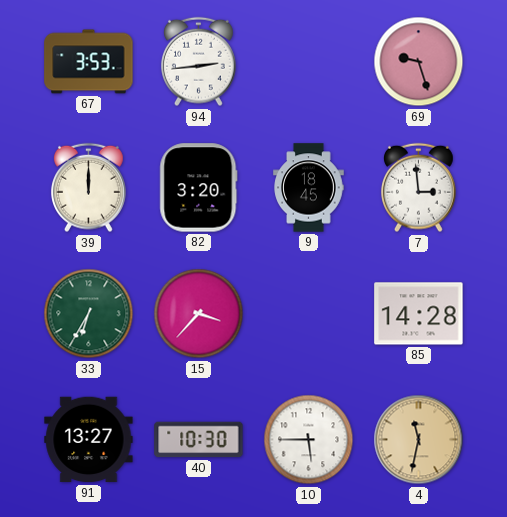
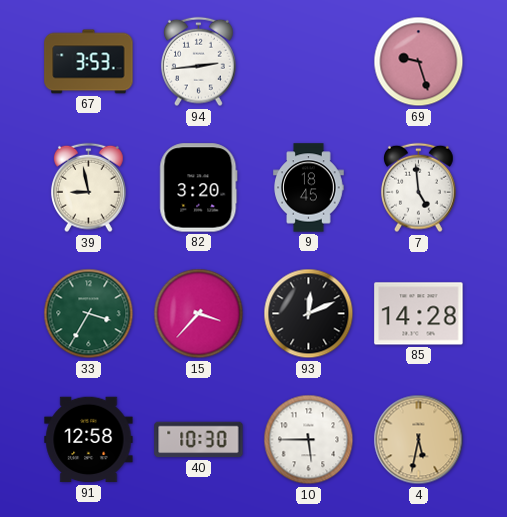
39: 12:00 -> 8:58
7: 2:59 -> 4:59
33: 6:35 -> 3:35
93: none -> 12:11
91: 13:27 -> 12:58
4: 11:32 -> 5:32
